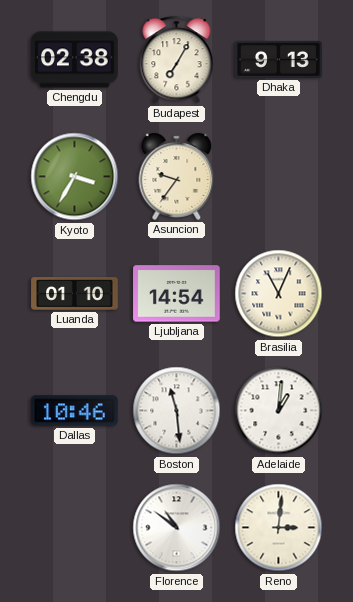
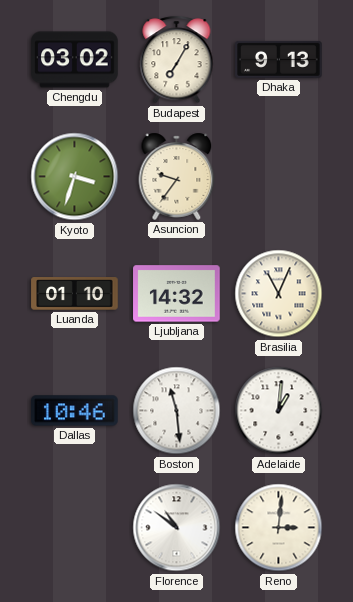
Chengdu: 02:38 -> 03:02
Kyoto: 3:35 -> 3:33
Ljubljana: 14:54 -> 14:32
